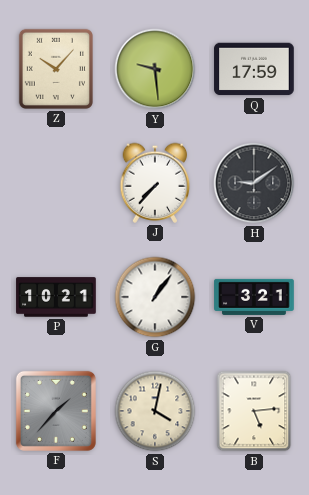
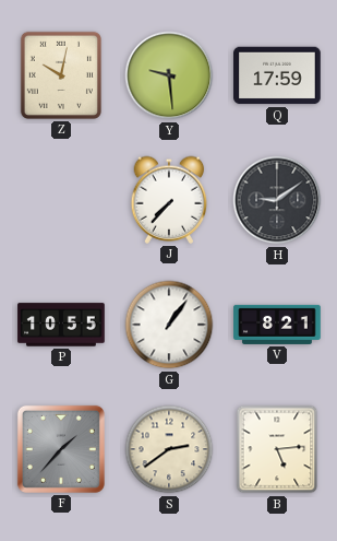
Z: 10:07 -> 10:02
P: 10:21 -> 10:55
V: 3:21 -> 8:21
S: 4:02 -> 2:39
